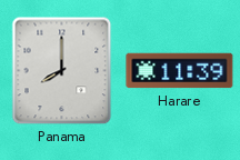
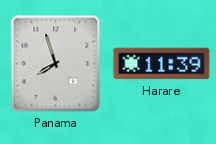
Panama: 8:00 -> 7:57
